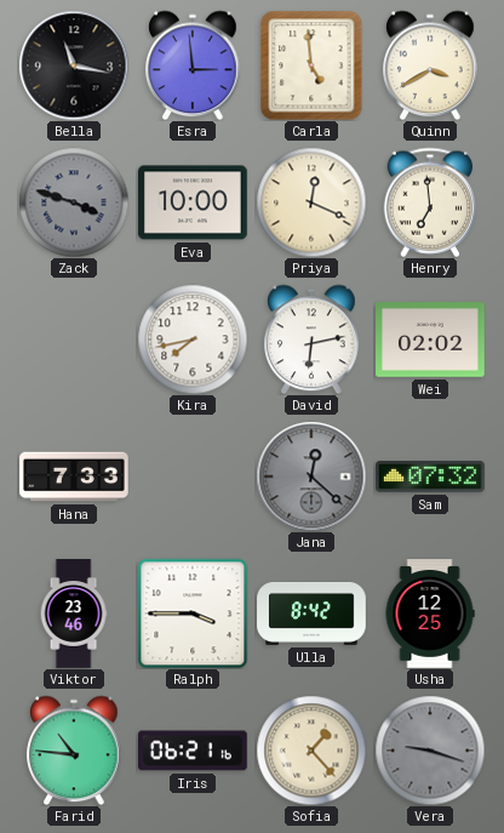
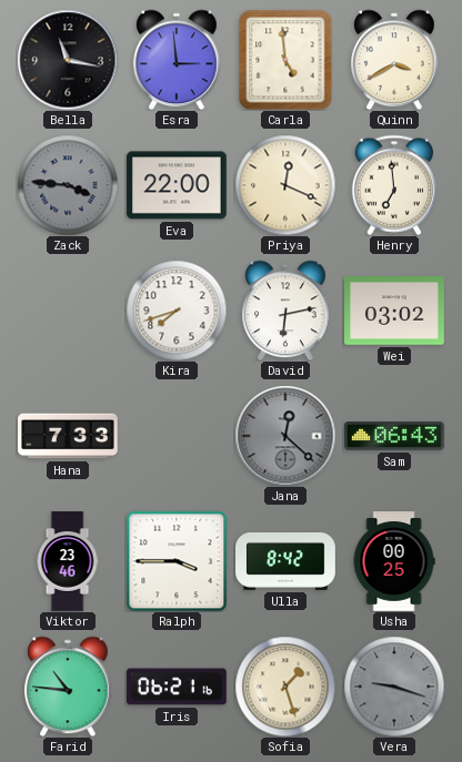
Zack: 3:48 -> 3:46
Eva: 10:00 -> 22:00
Kira: 7:43 -> 7:42
Wei: 02:02 -> 03:02
Sam: 07:32 -> 06:43
Usha: 12:25 -> 00:25
Sofia: 1:23 -> 1:27
